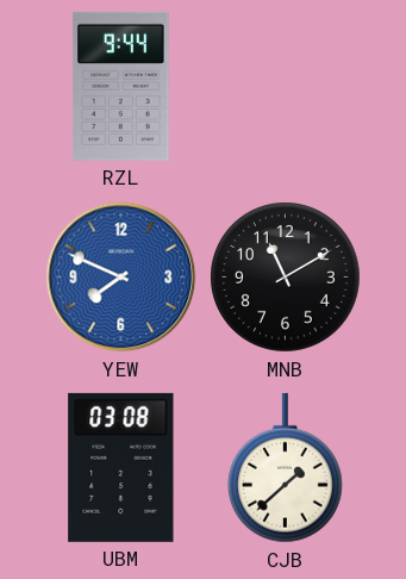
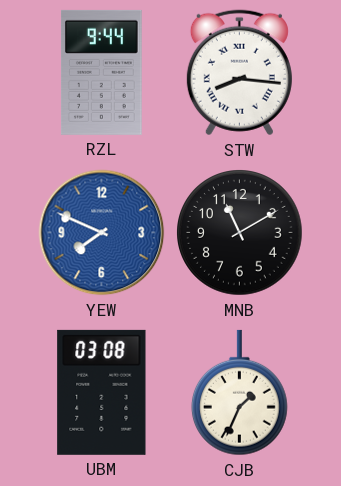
STW: none -> 8:16
CJB: 1:38 -> 1:34
